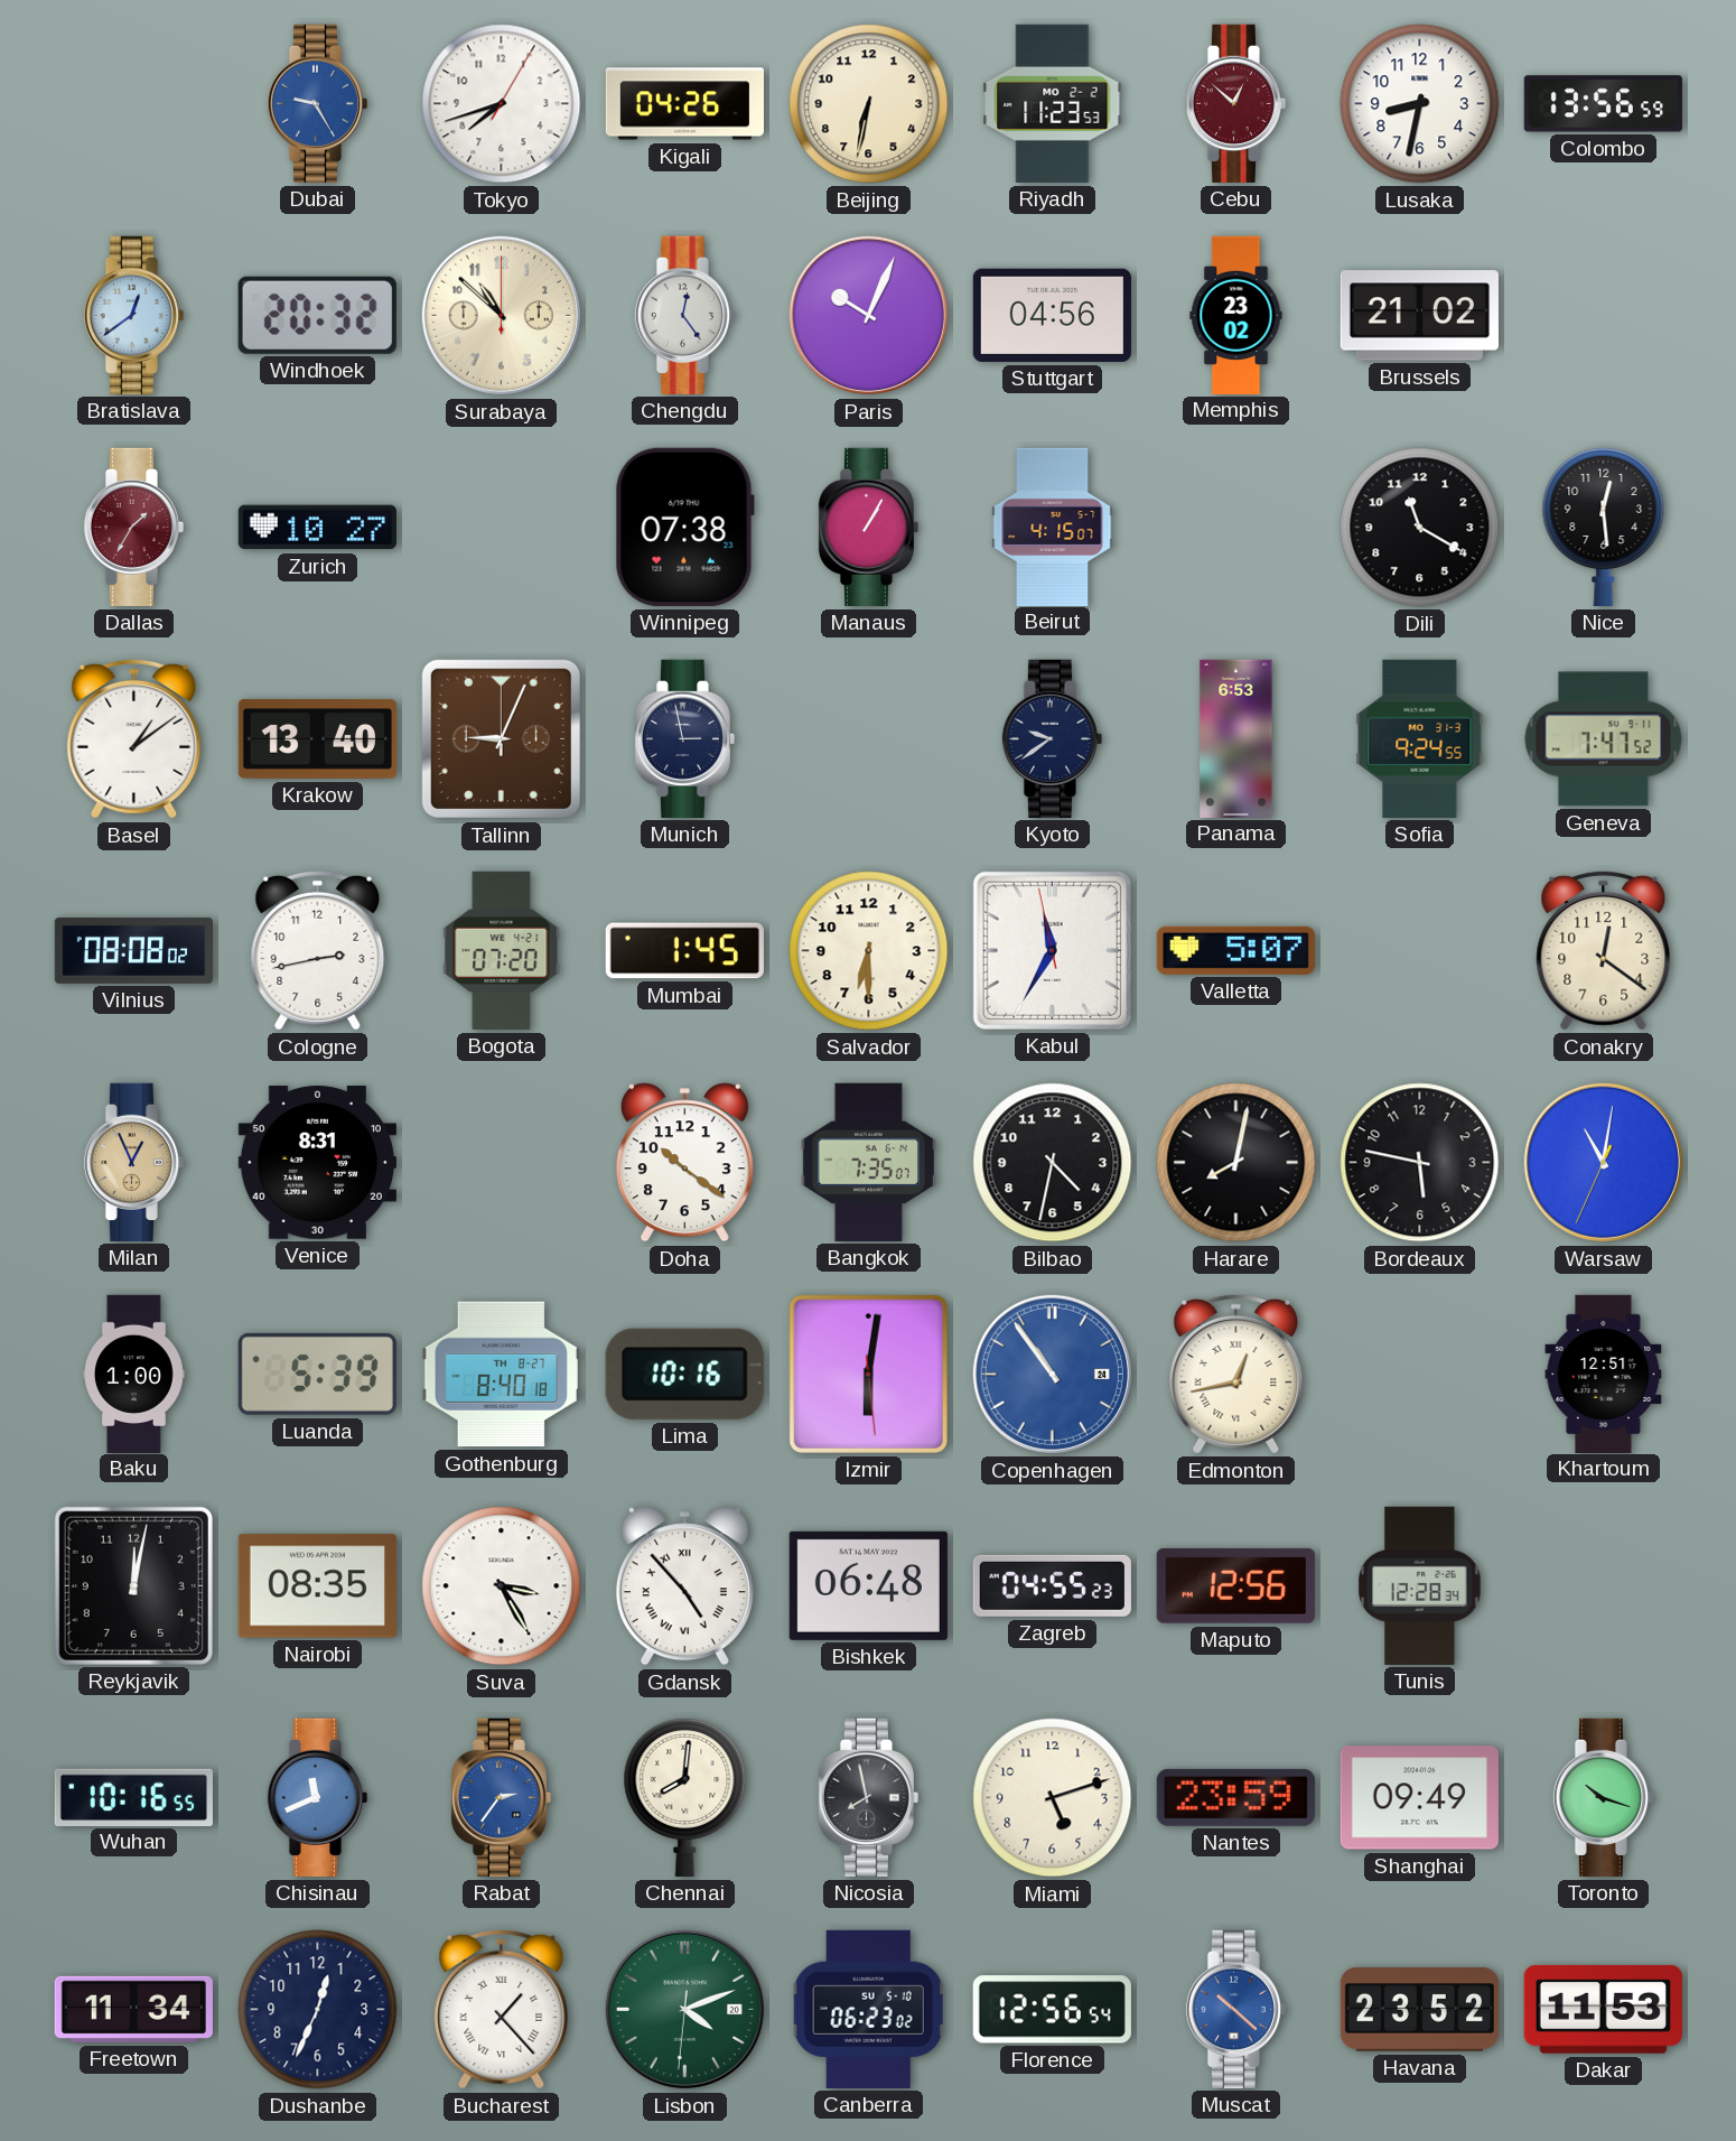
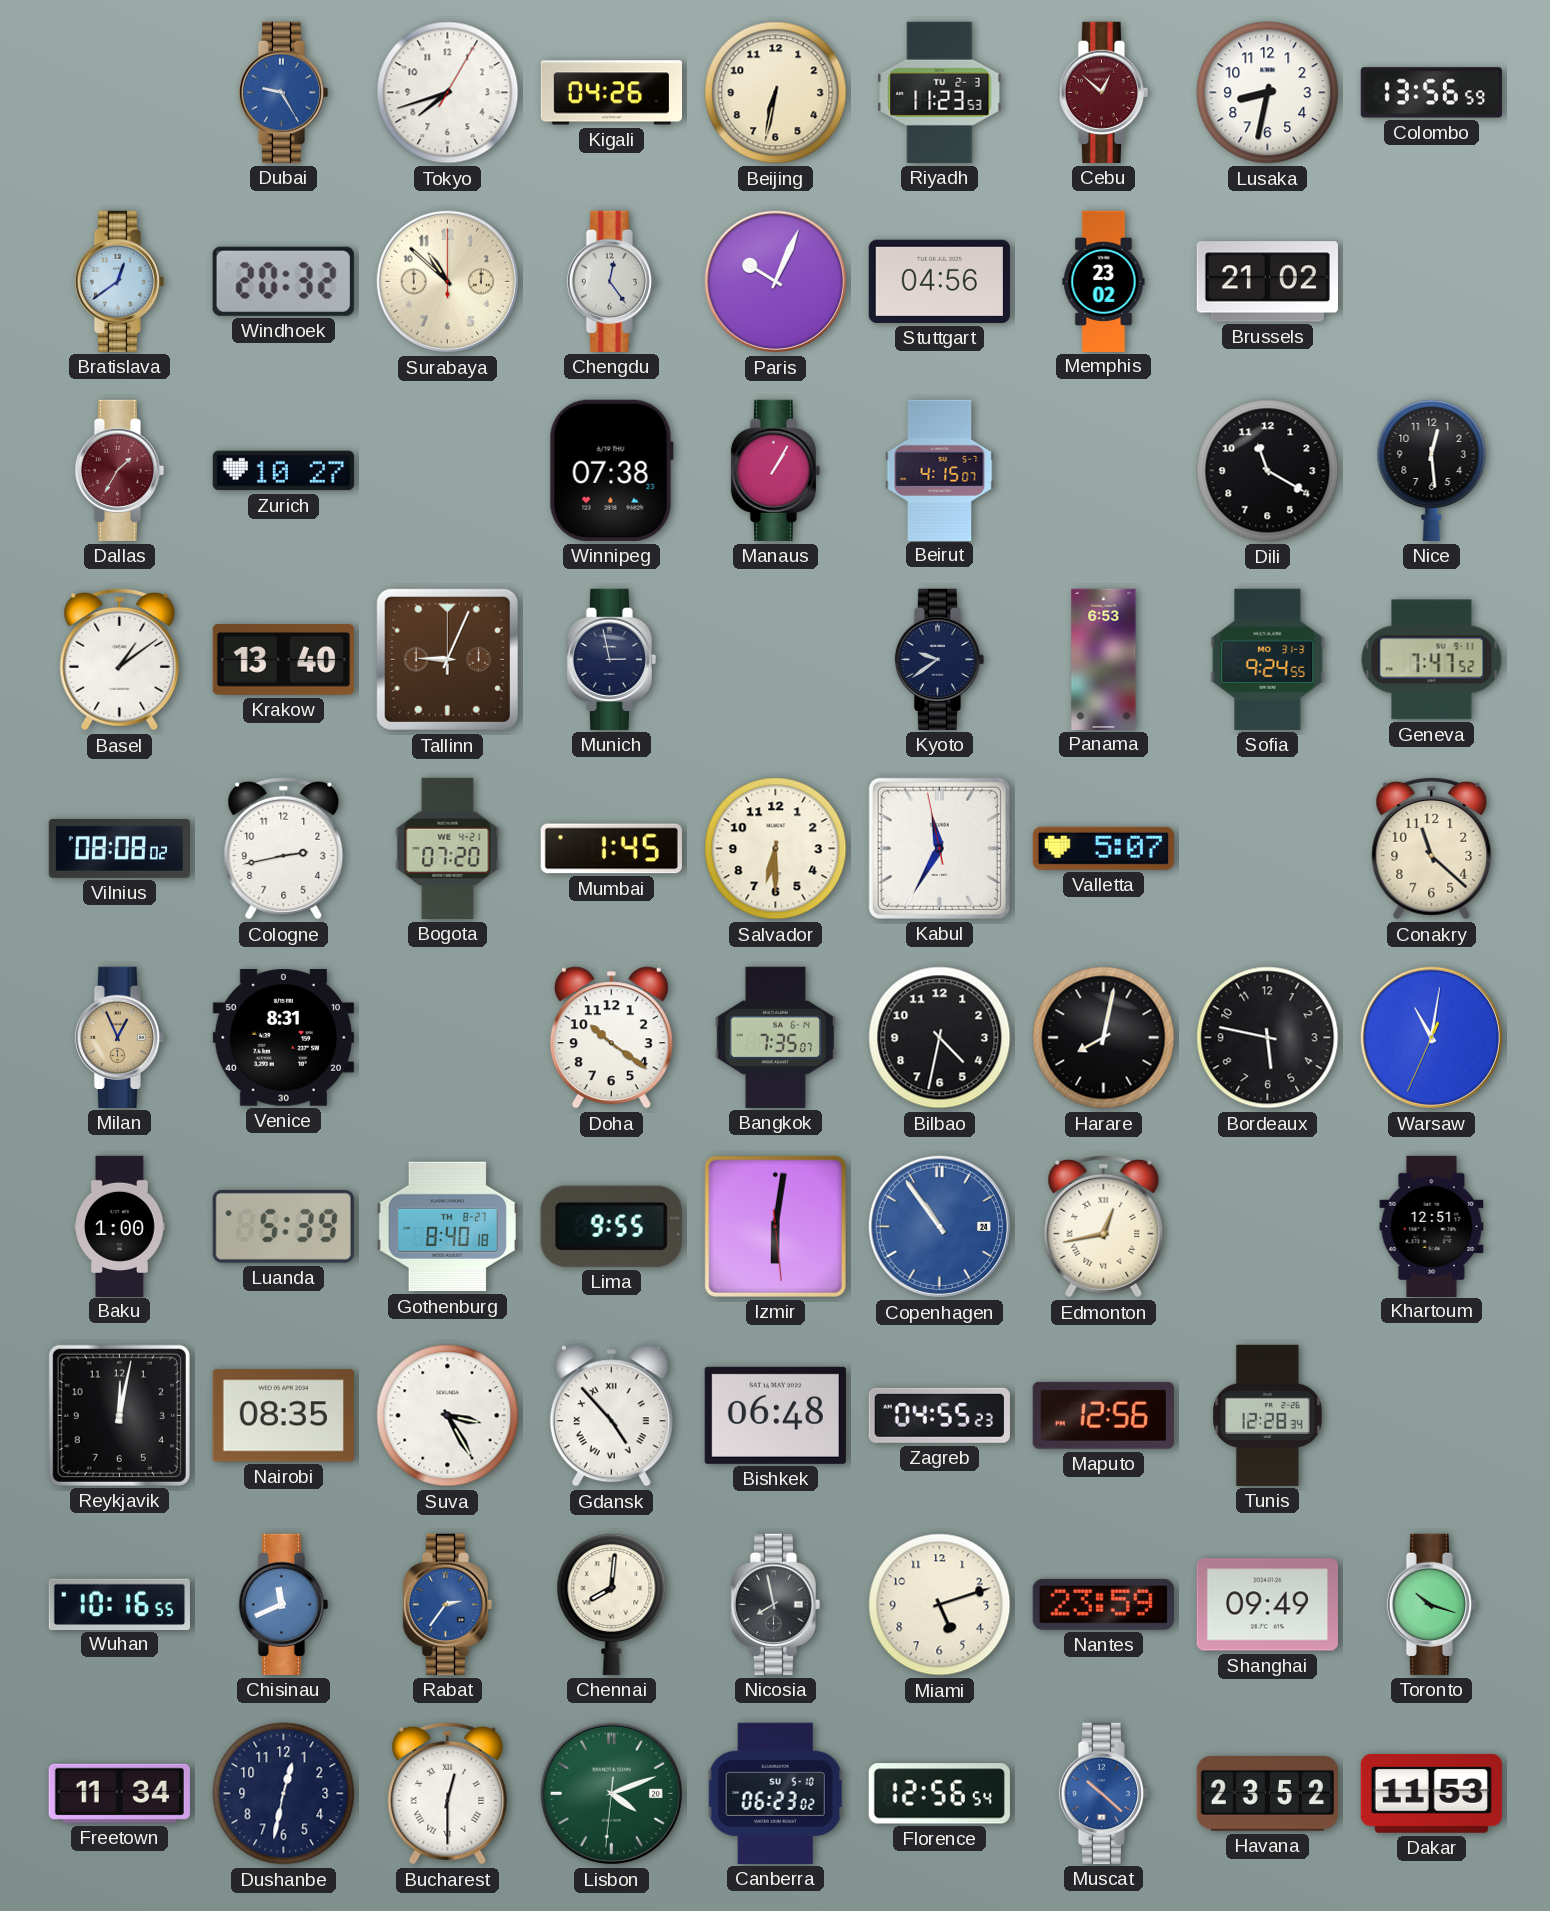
Riyadh date: MO 2-2 -> TU 2-3
Conakry: 12:21 -> 11:22
Lima: 10:16 -> 9:55
Dushanbe: 12:34 -> 12:32
Bucharest: 1:23 -> 12:30
